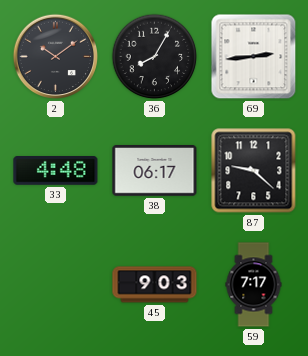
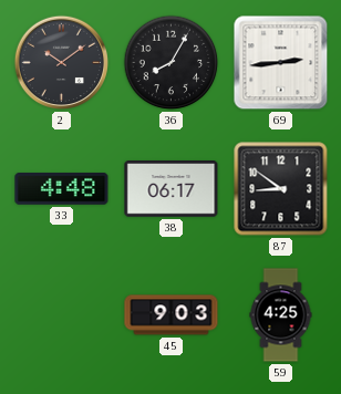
87: 9:22 -> 8:51
59: 7:17 -> 4:25
